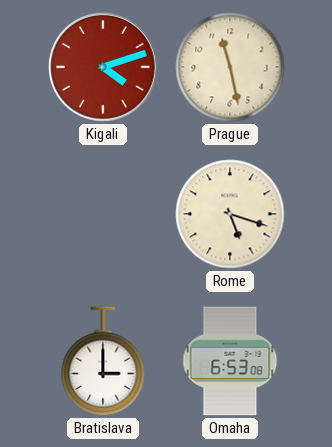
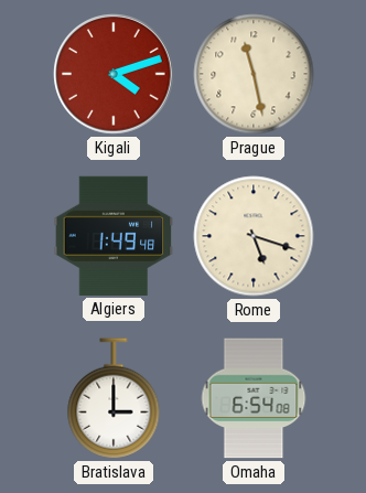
Algiers: none -> 1:49
Omaha: 6:53 -> 6:54
